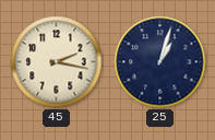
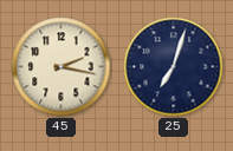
25: 1:03 -> 7:03
